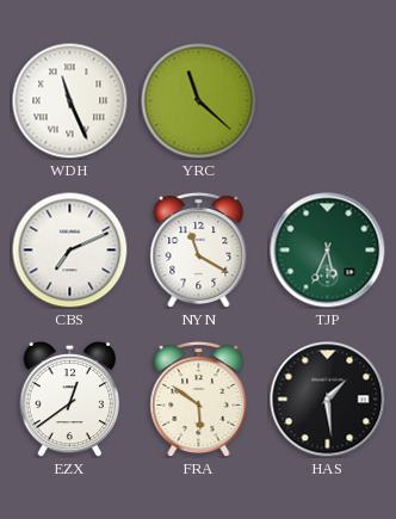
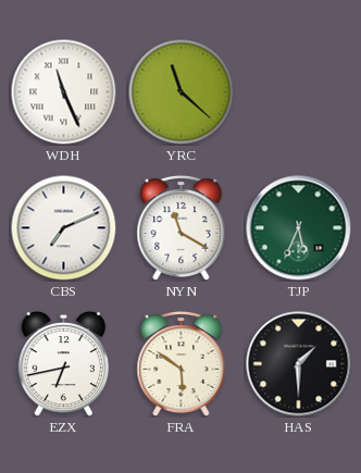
EZX: 12:39 -> 6:43
HAS: 1:29 -> 1:30
